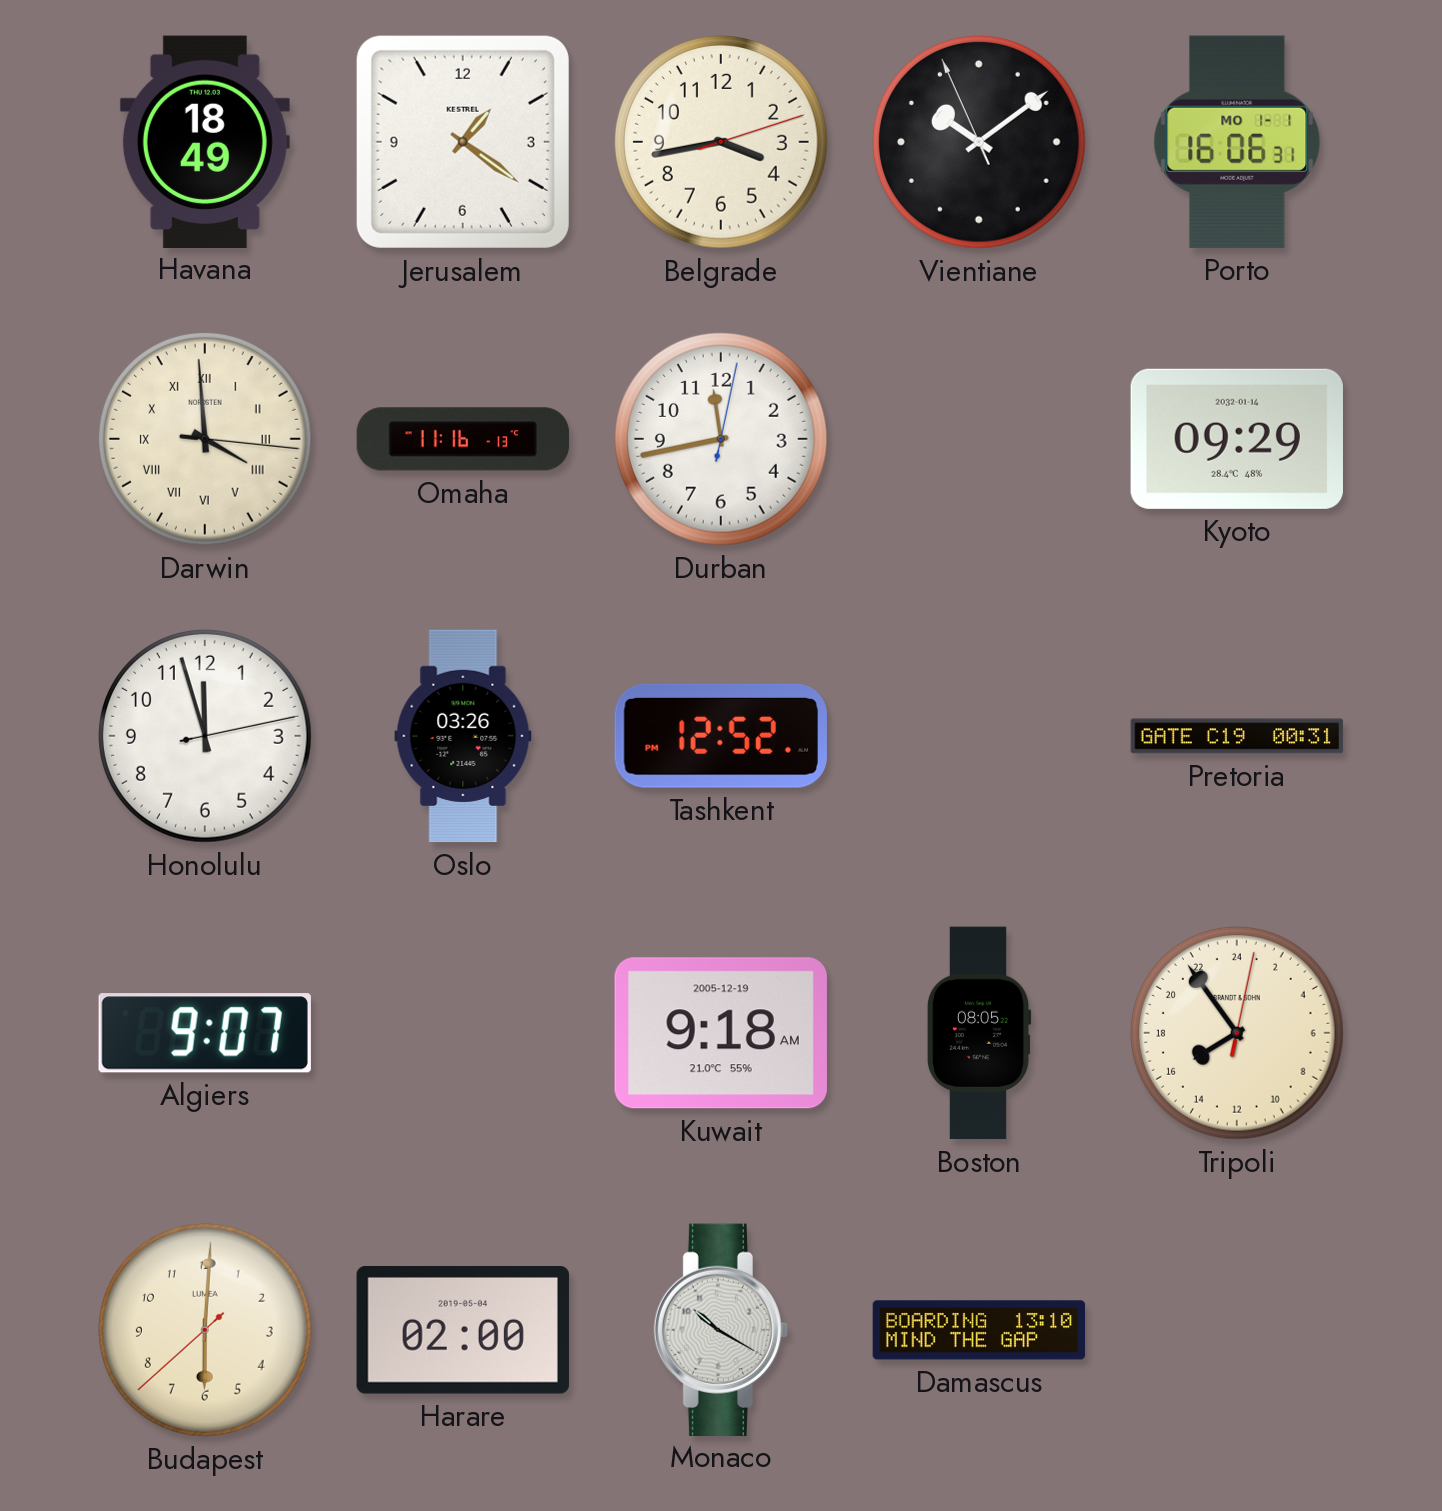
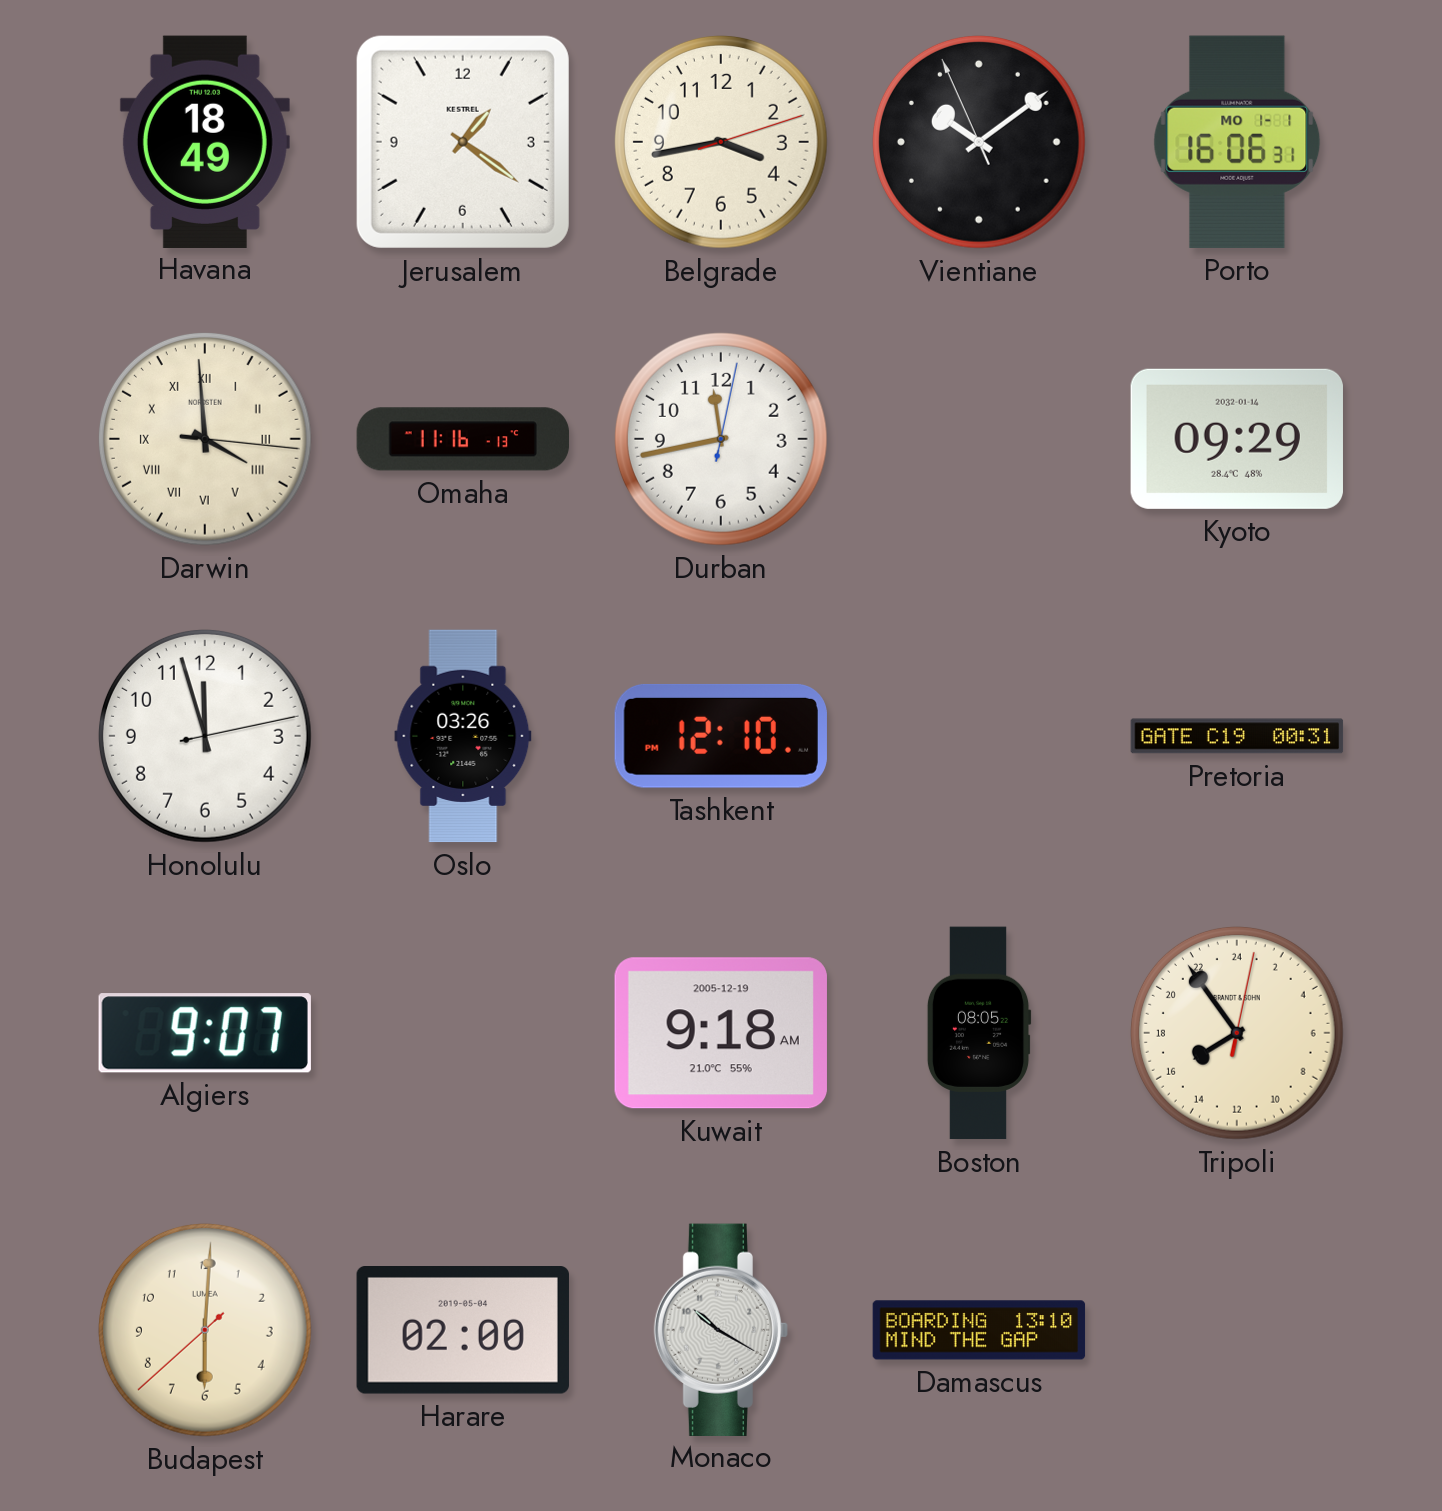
Tashkent: 12:52 -> 12:10
